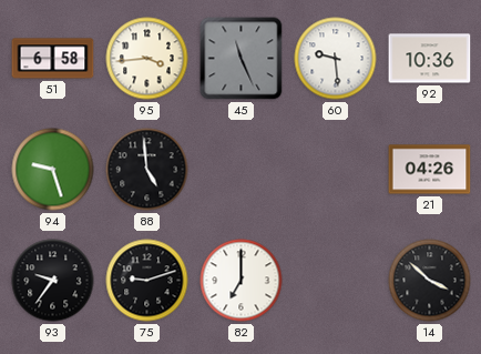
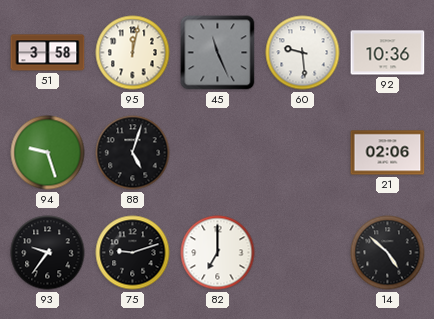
51: 6:58 -> 3:58
95: 3:44 -> 12:02
88: 4:59 -> 5:03
21: 04:26 -> 02:06
14: 3:52 -> 4:52
